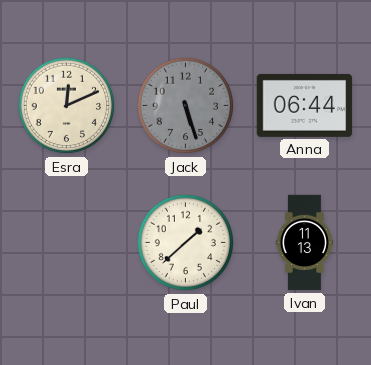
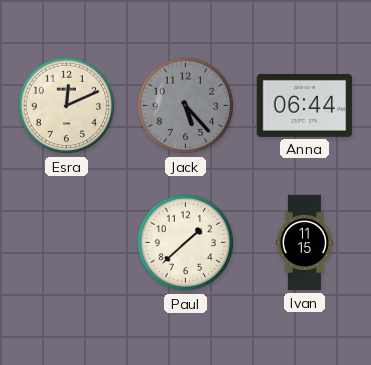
Jack: 5:27 -> 5:23
Ivan: 11:13 -> 11:15
